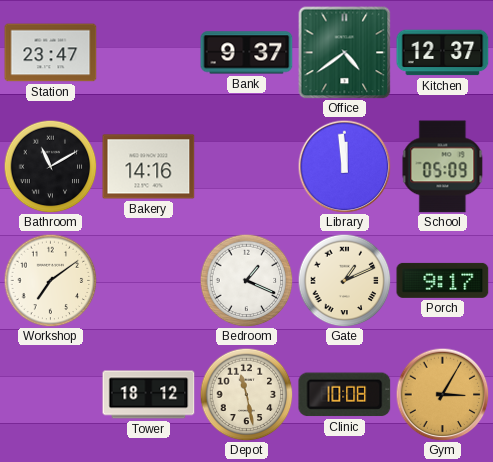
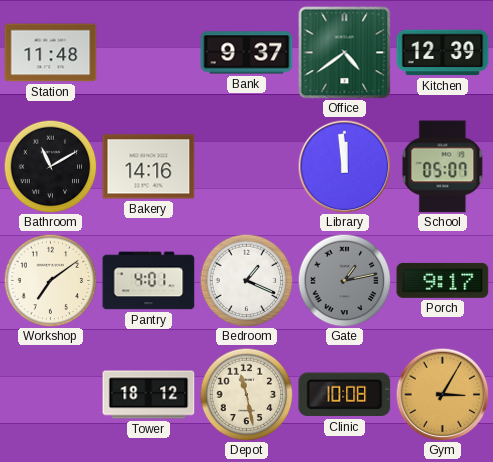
Station: 23:47 -> 11:48
Kitchen: 12:37 -> 12:39
School: 05:09 -> 05:07
Pantry: none -> 4:01
Gate: 1:11 -> 1:13
Gate dial: cream -> grey
